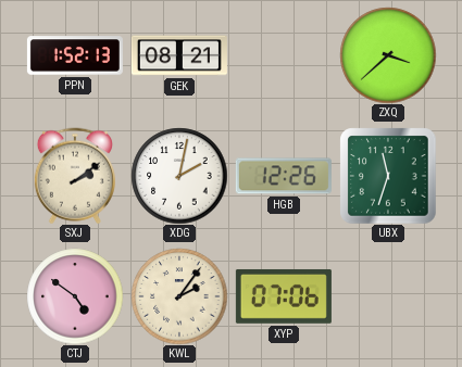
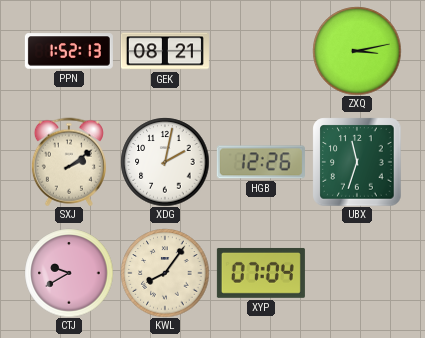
ZXQ: 3:38 -> 3:13
CTJ: 4:51 -> 9:40
KWL: 2:06 -> 8:06
XYP: 07:06 -> 07:04
